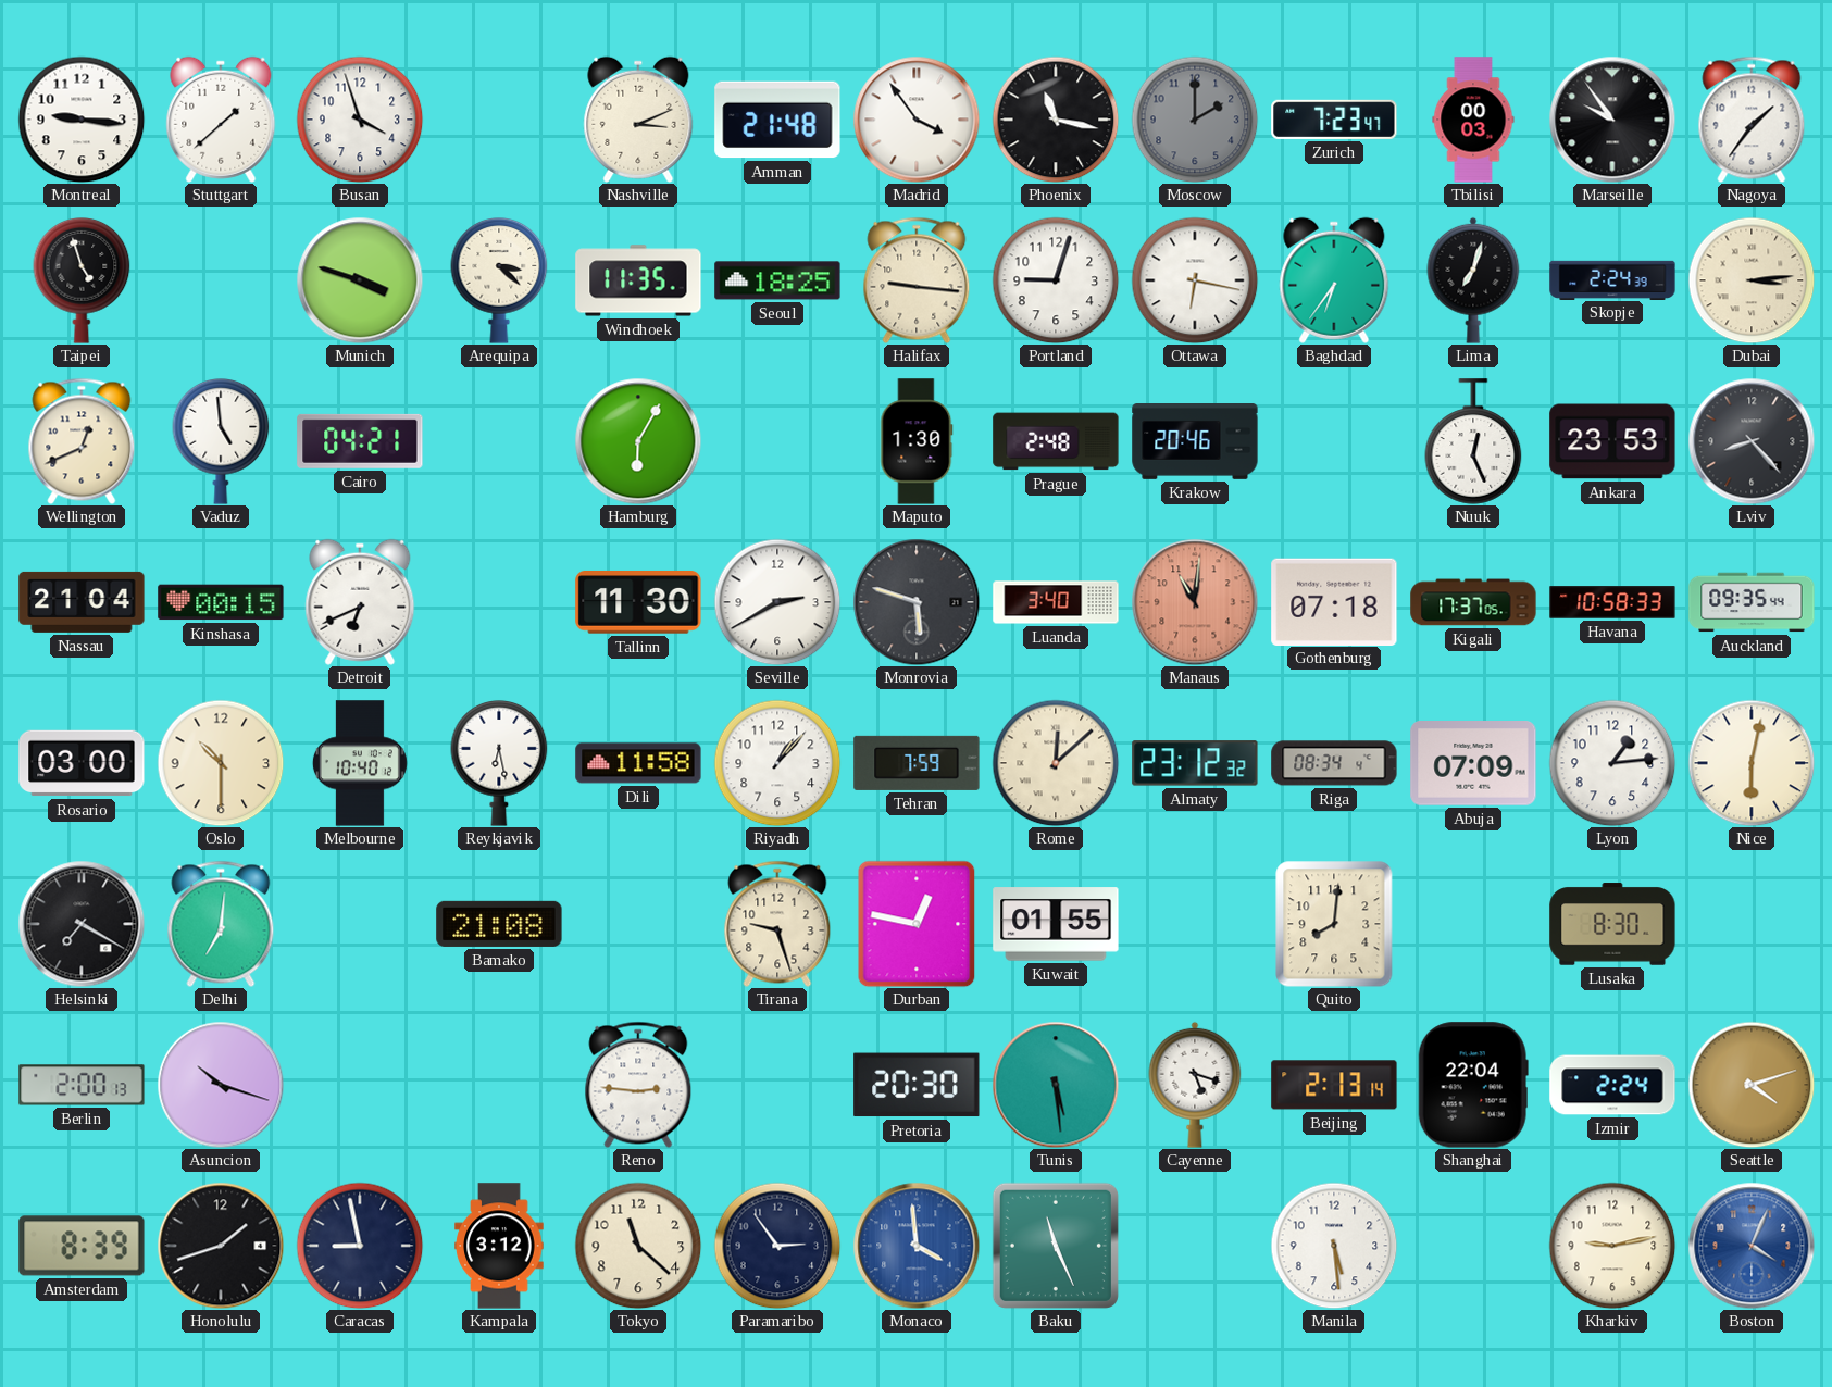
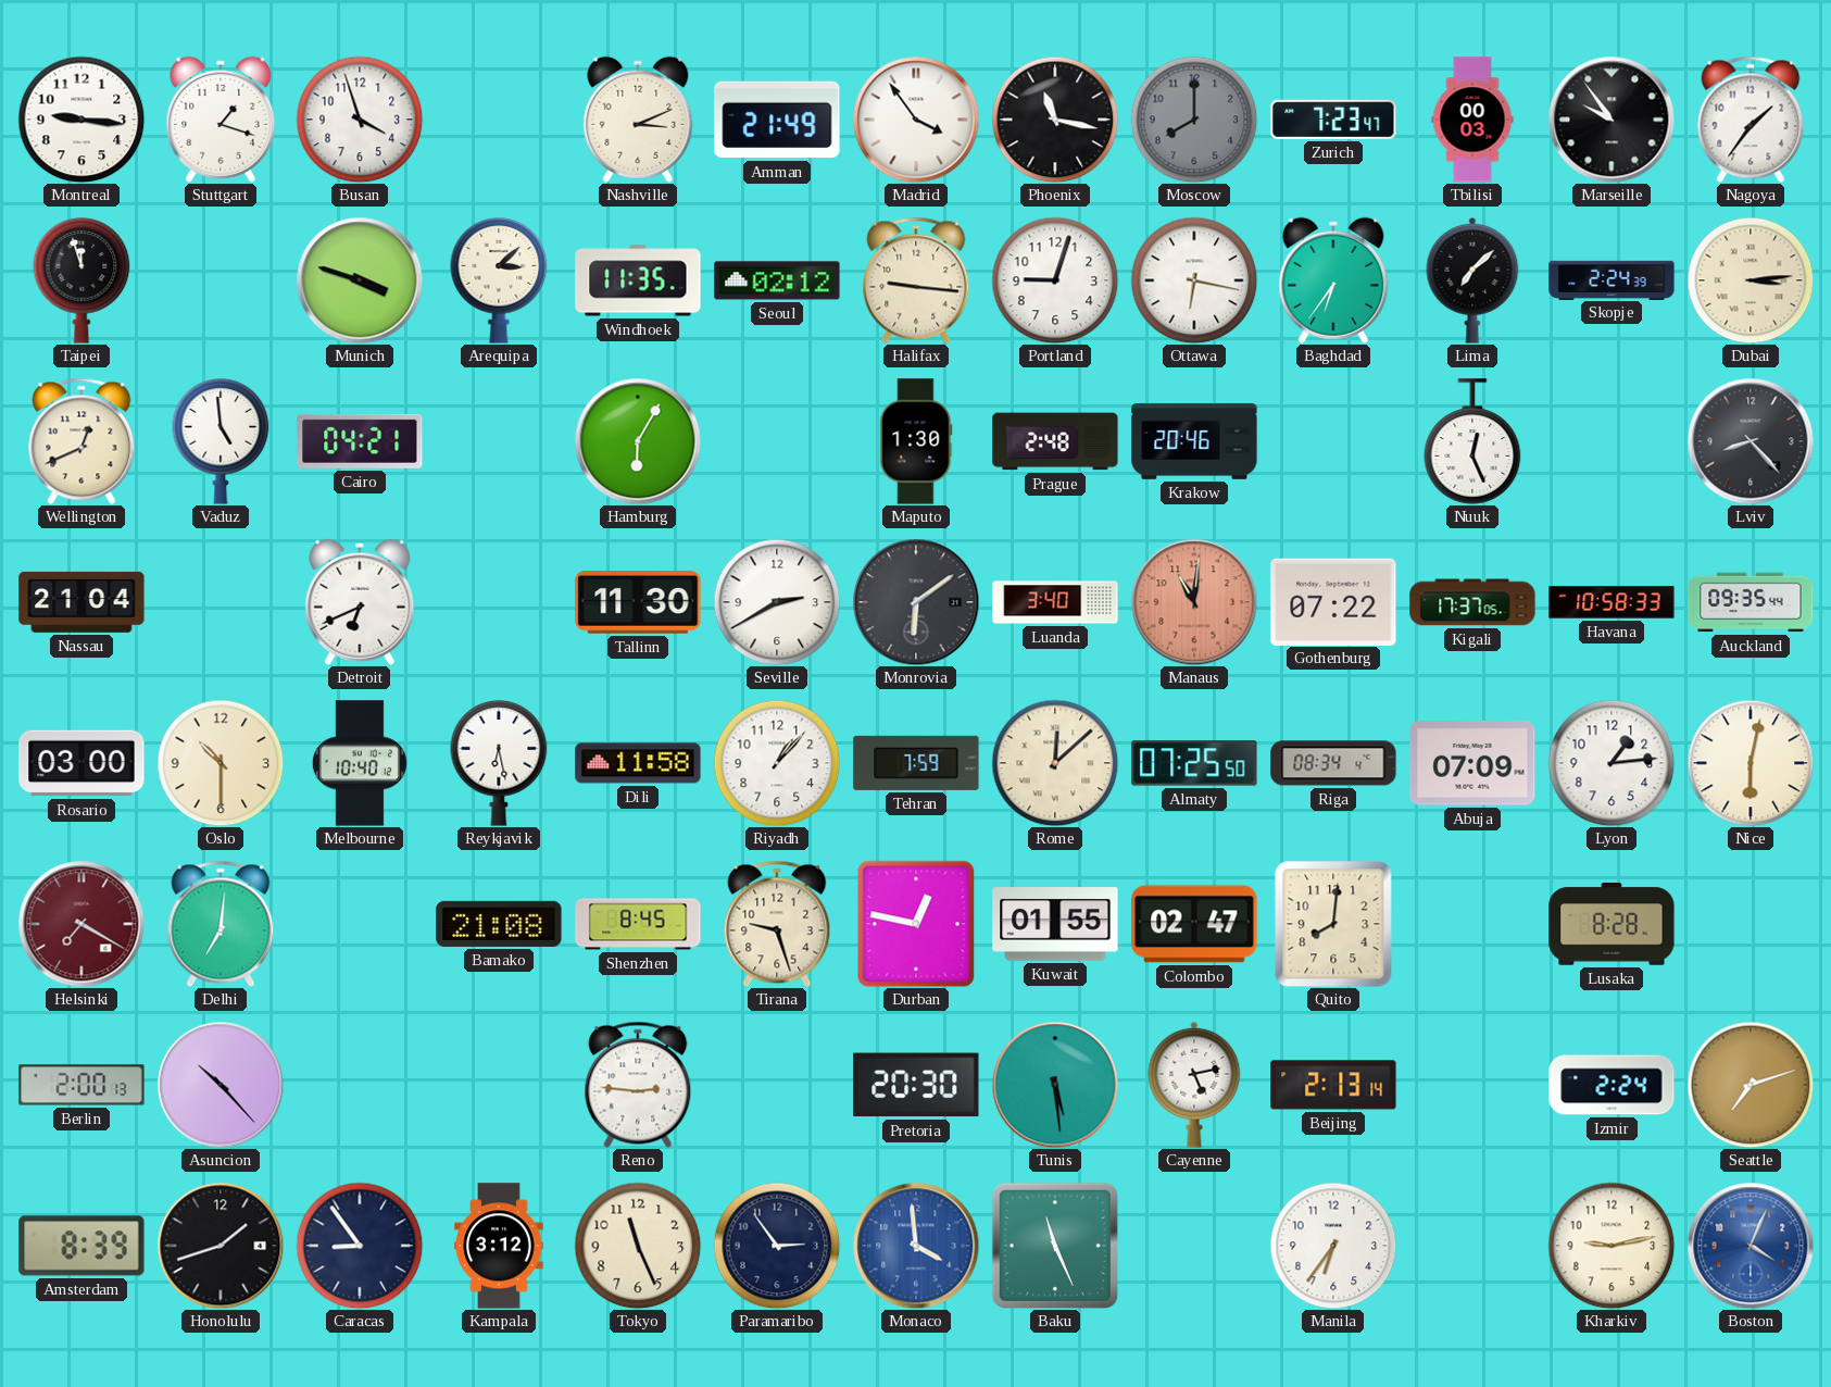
Stuttgart: 1:38 -> 1:18
Amman: 21:48 -> 21:49
Moscow: 2:00 -> 8:00
Taipei: 4:57 -> 11:57
Arequipa: 3:22 -> 3:08
Seoul: 18:25 -> 02:12
Lima: 7:03 -> 7:08
Ankara: 23:53 -> none
Kinshasa: 00:15 -> none
Monrovia: 5:48 -> 6:09
Gothenburg: 07:18 -> 07:22
Almaty: 23:12 -> 07:25
Helsinki dial: black -> burgundy
Shenzhen: none -> 8:45
Colombo: none -> 02:47
Lusaka: 8:30 -> 8:28
Asuncion: 10:18 -> 10:23
Cayenne: 5:18 -> 5:13
Shanghai: 22:04 -> none
Seattle: 4:12 -> 7:12
Caracas: 8:58 -> 8:54
Tokyo: 11:22 -> 11:26
Manila: 5:29 -> 6:36
